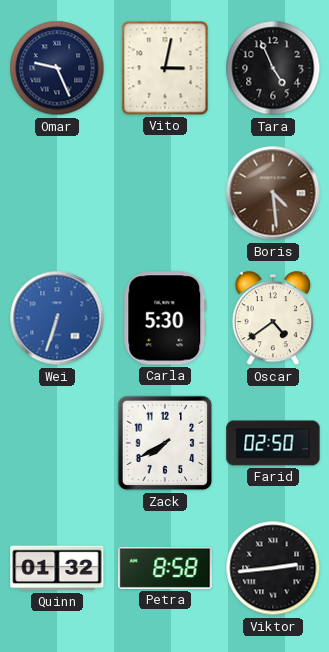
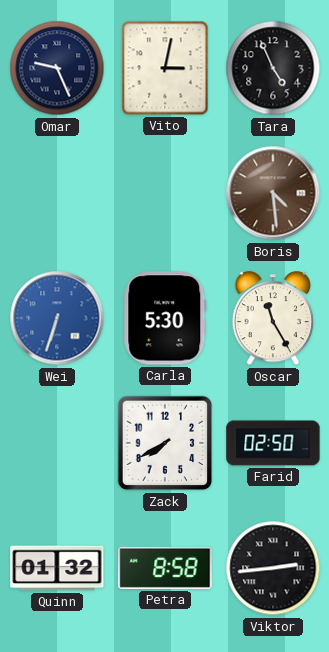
Oscar: 4:39 -> 11:25
